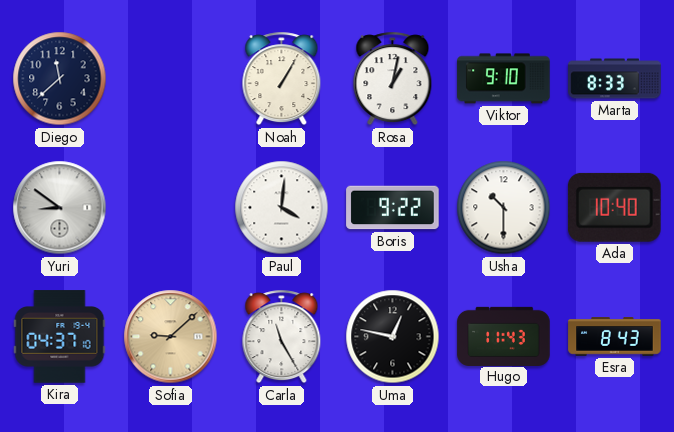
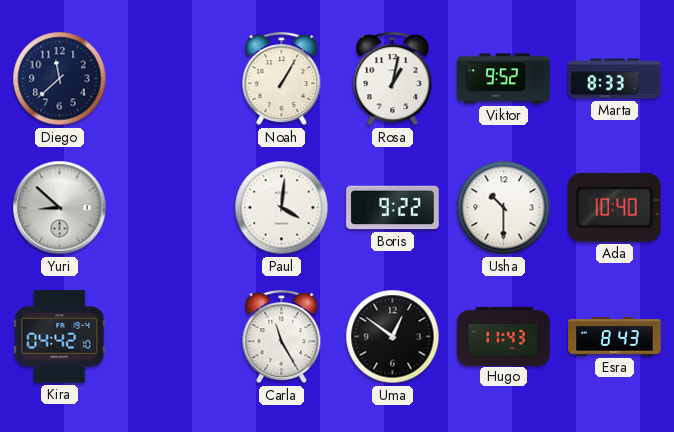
Viktor: 9:10 -> 9:52
Yuri: 8:51 -> 8:52
Kira: 04:37 -> 04:42
Sofia: 9:08 -> none
Uma: 12:47 -> 12:51
